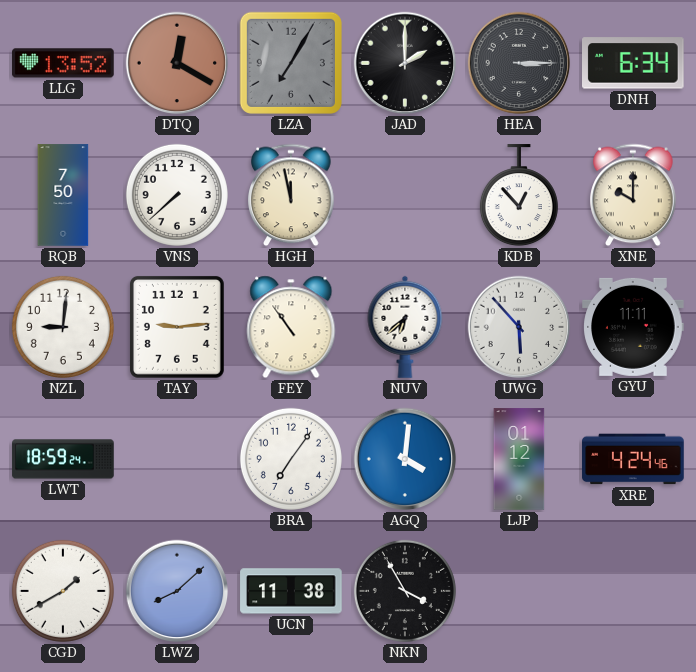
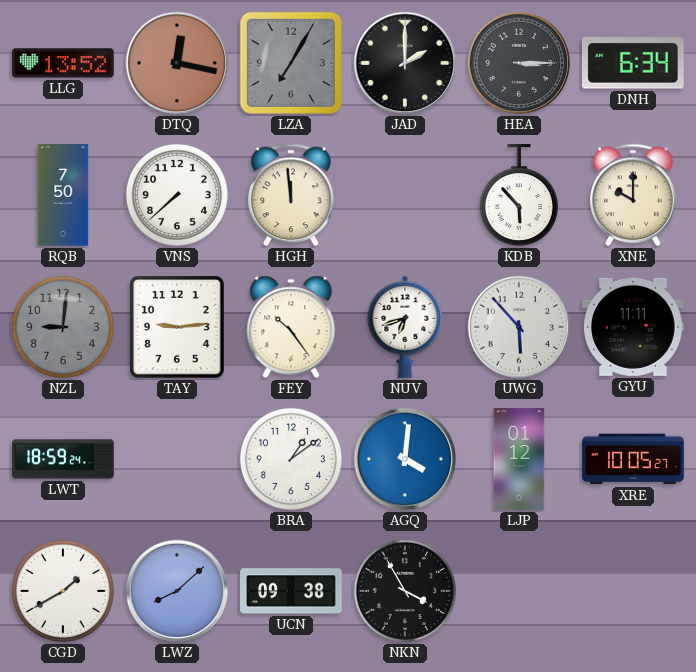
DTQ: 12:20 -> 12:17
HGH: 11:58 -> 11:59
KDB: 12:53 -> 5:53
NZL dial: white -> grey
FEY: 10:54 -> 10:24
NUV: 6:38 -> 6:42
BRA: 7:06 -> 1:09
XRE: 4:24 -> 10:05
UCN: 11:38 -> 09:38
